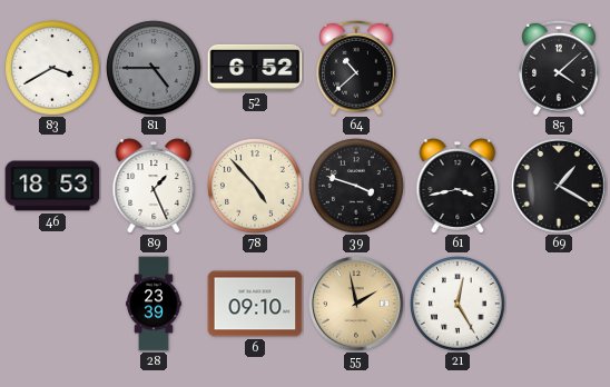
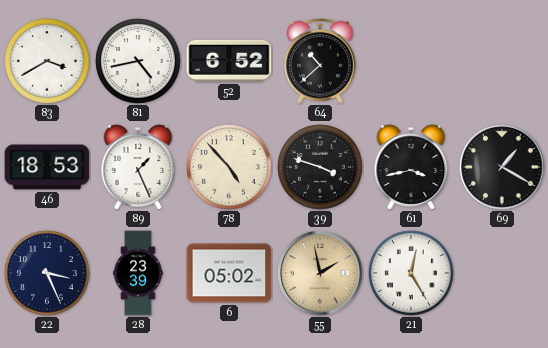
81: 4:45 -> 4:43
81 dial: grey -> white
85: 4:08 -> none
22: none -> 3:26
6: 09:10 -> 05:02
